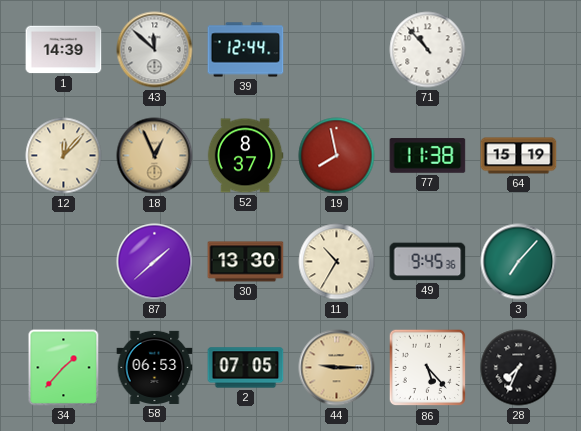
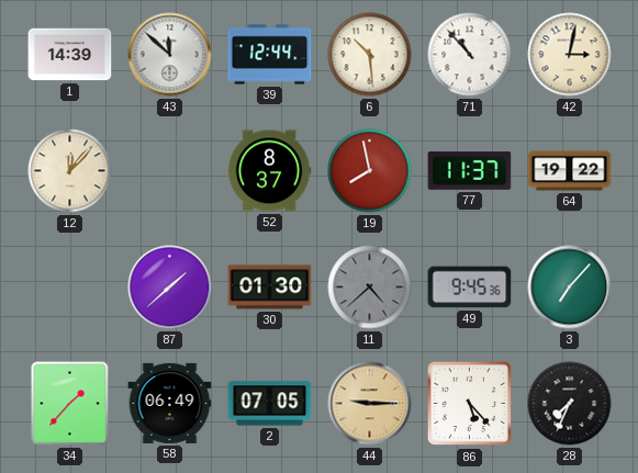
6: none -> 10:29
42: none -> 3:02
18: 12:56 -> none
77: 11:38 -> 11:37
64: 15:19 -> 19:22
30: 13:30 -> 01:30
11: 10:35 -> 4:38
11 dial: cream -> grey
58: 06:53 -> 06:49
